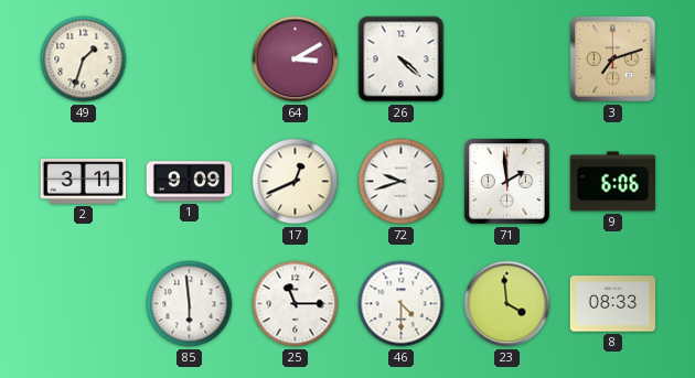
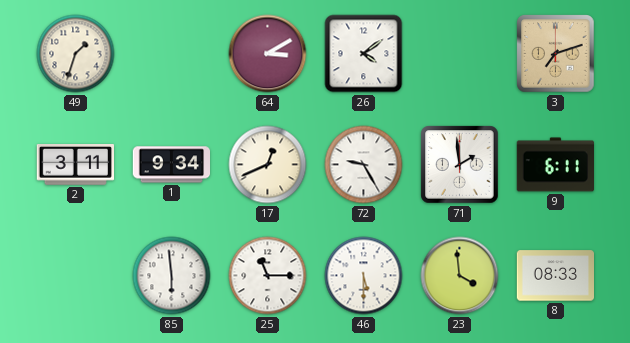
26: 4:22 -> 4:09
1: 9:09 -> 9:34
72: 9:42 -> 9:25
9: 6:06 -> 6:11
46: 4:30 -> 5:30
